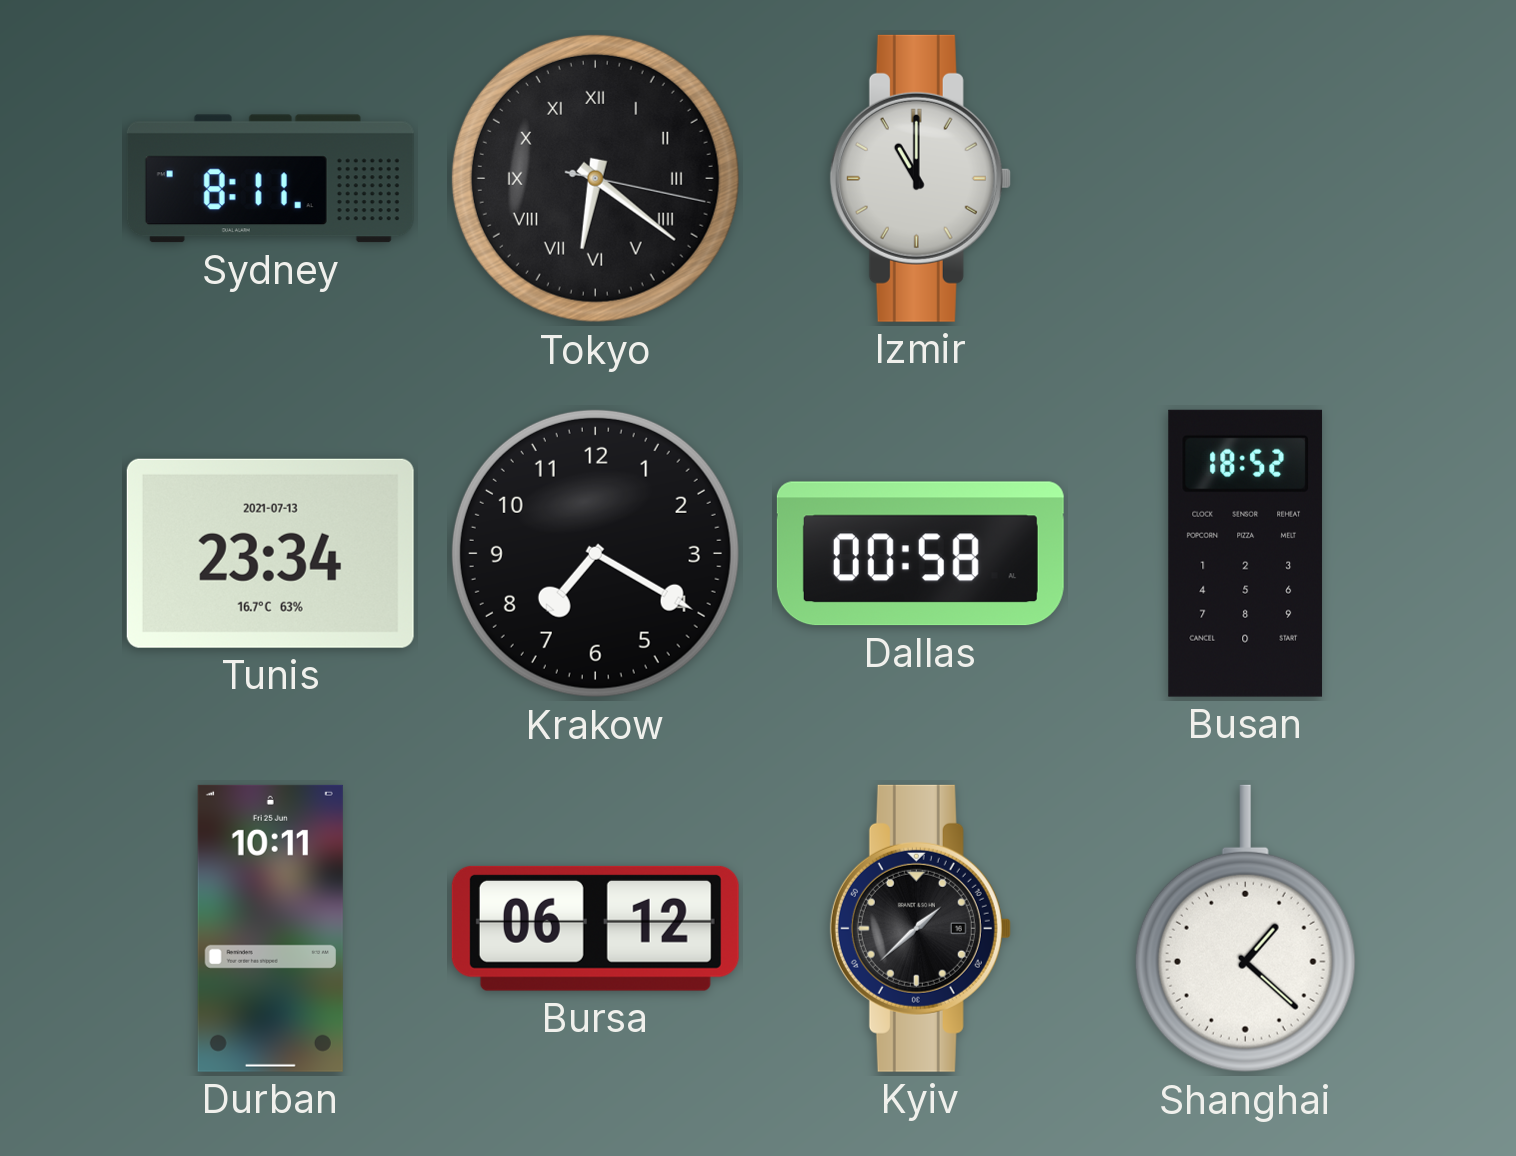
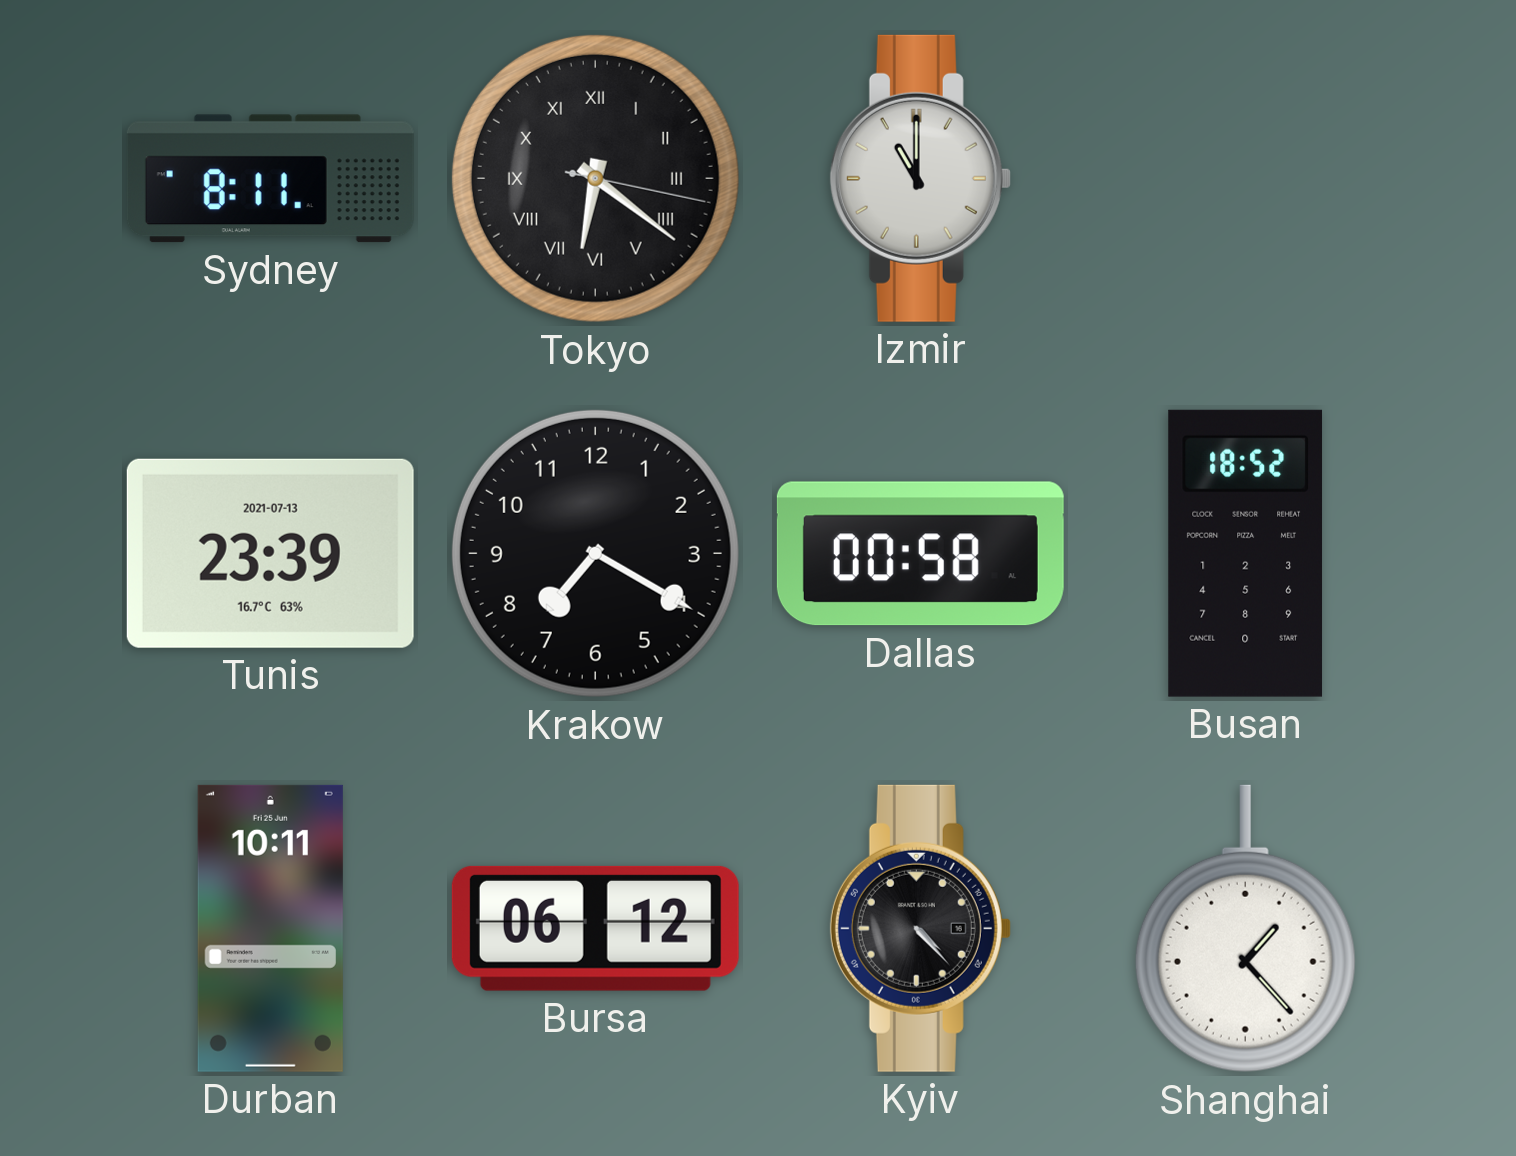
Tunis: 23:34 -> 23:39
Kyiv: 1:38 -> 4:23
Shanghai: 1:22 -> 1:23
